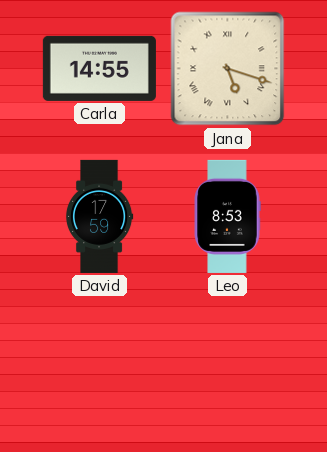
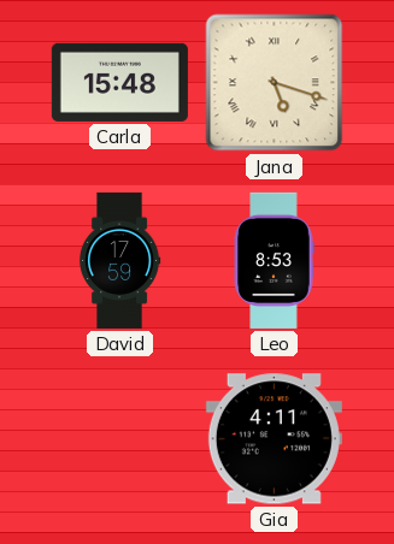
Carla: 14:55 -> 15:48
Gia: none -> 4:11
